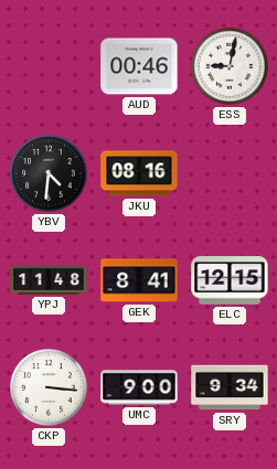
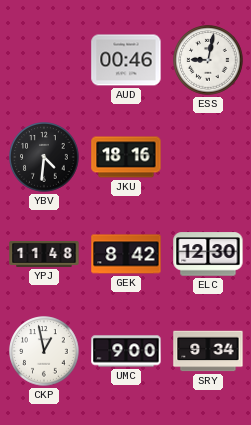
JKU: 08:16 -> 18:16
GEK: 8:41 -> 8:42
ELC: 12:15 -> 12:30
CKP: 3:16 -> 12:58
